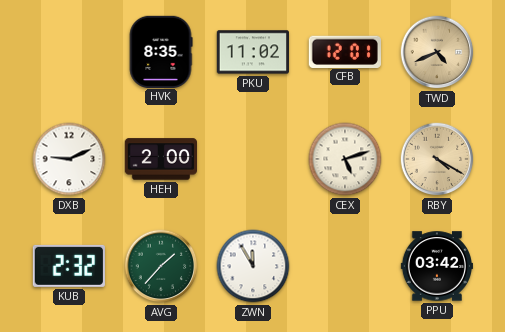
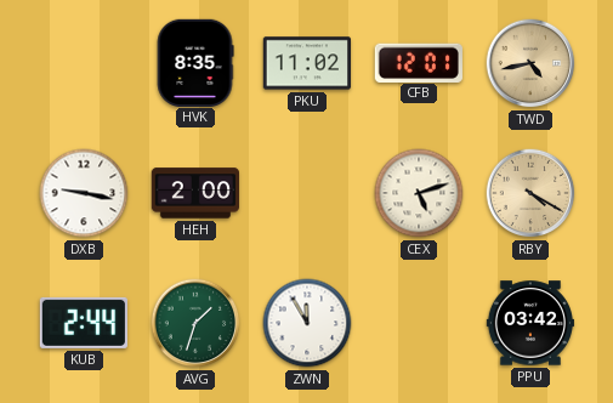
TWD: 4:41 -> 4:43
DXB: 9:11 -> 9:17
KUB: 2:32 -> 2:44
AVG: 1:37 -> 1:33
